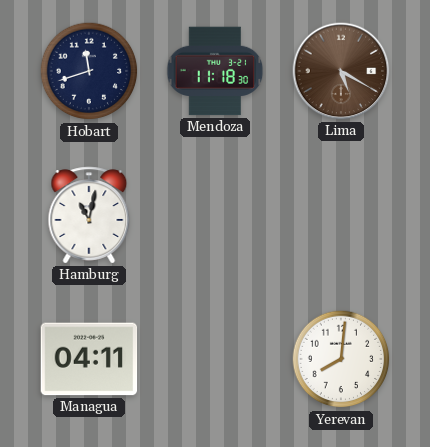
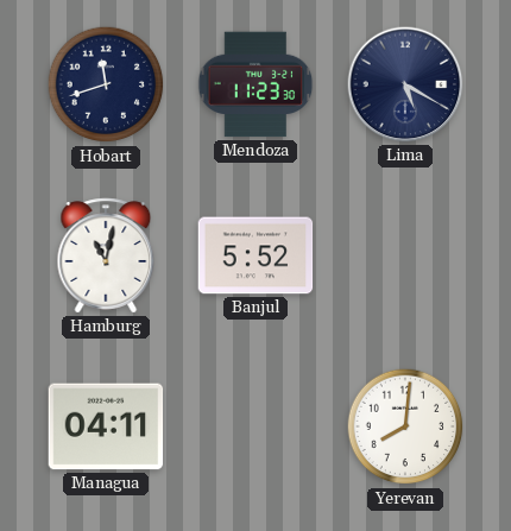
Mendoza: 11:18 -> 11:23
Lima dial: brown -> navy
Banjul: none -> 5:52
